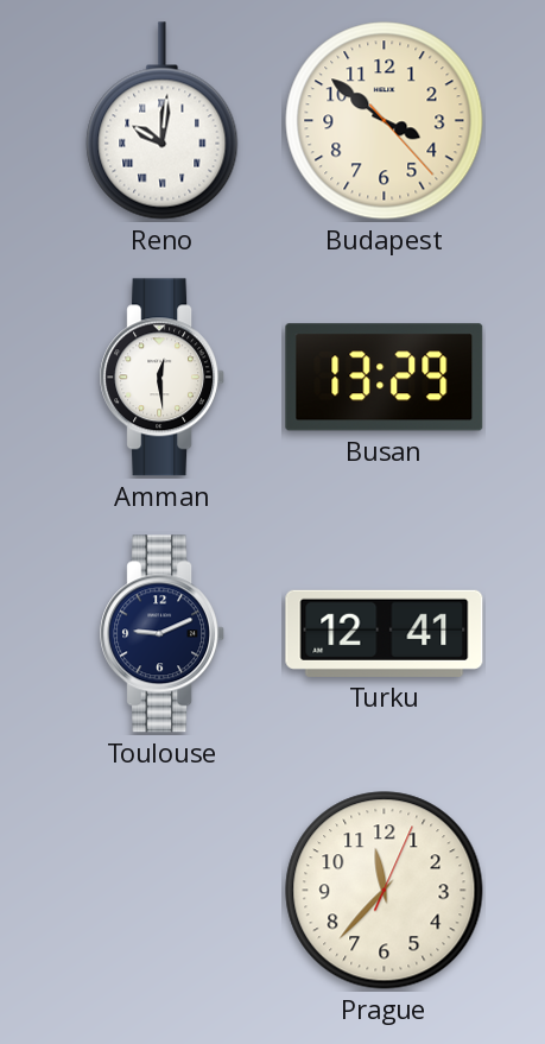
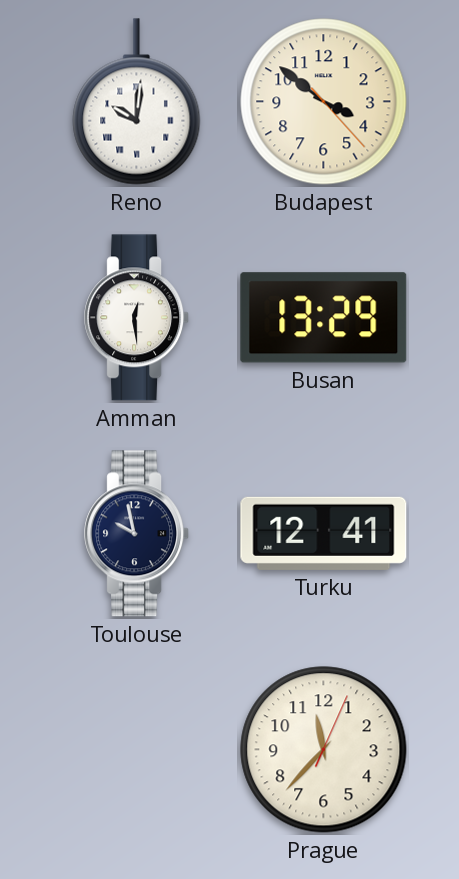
Toulouse: 9:11 -> 9:58
